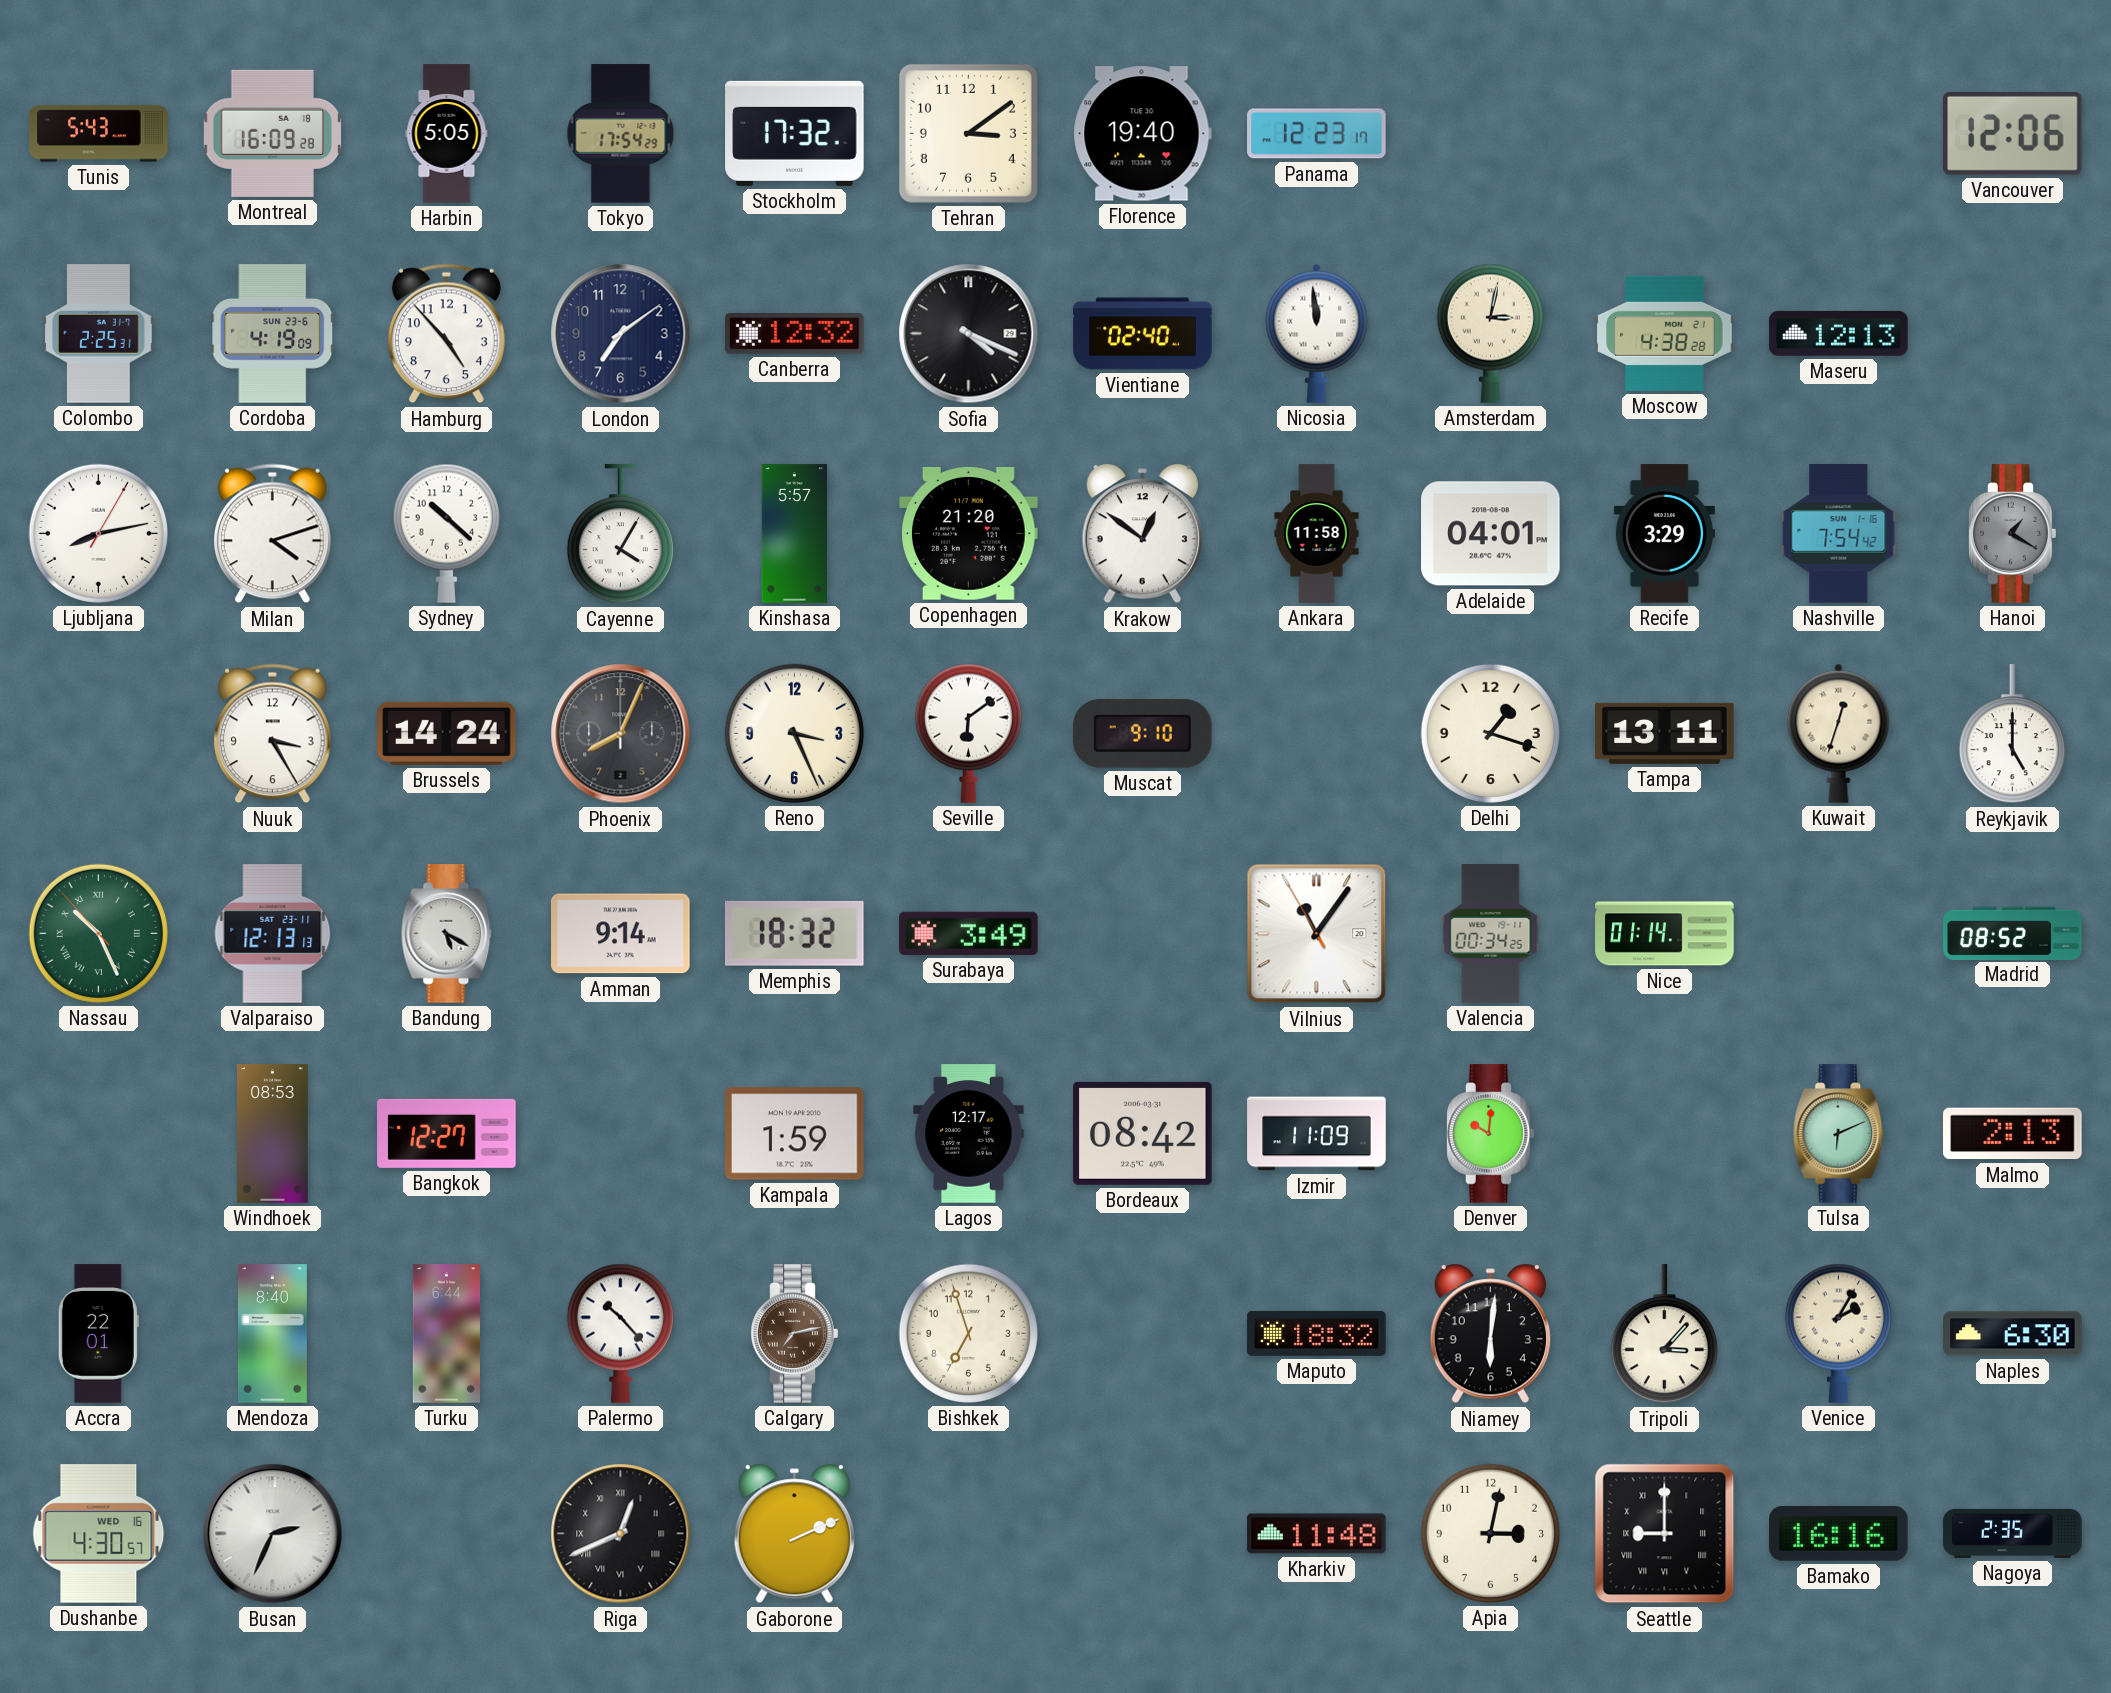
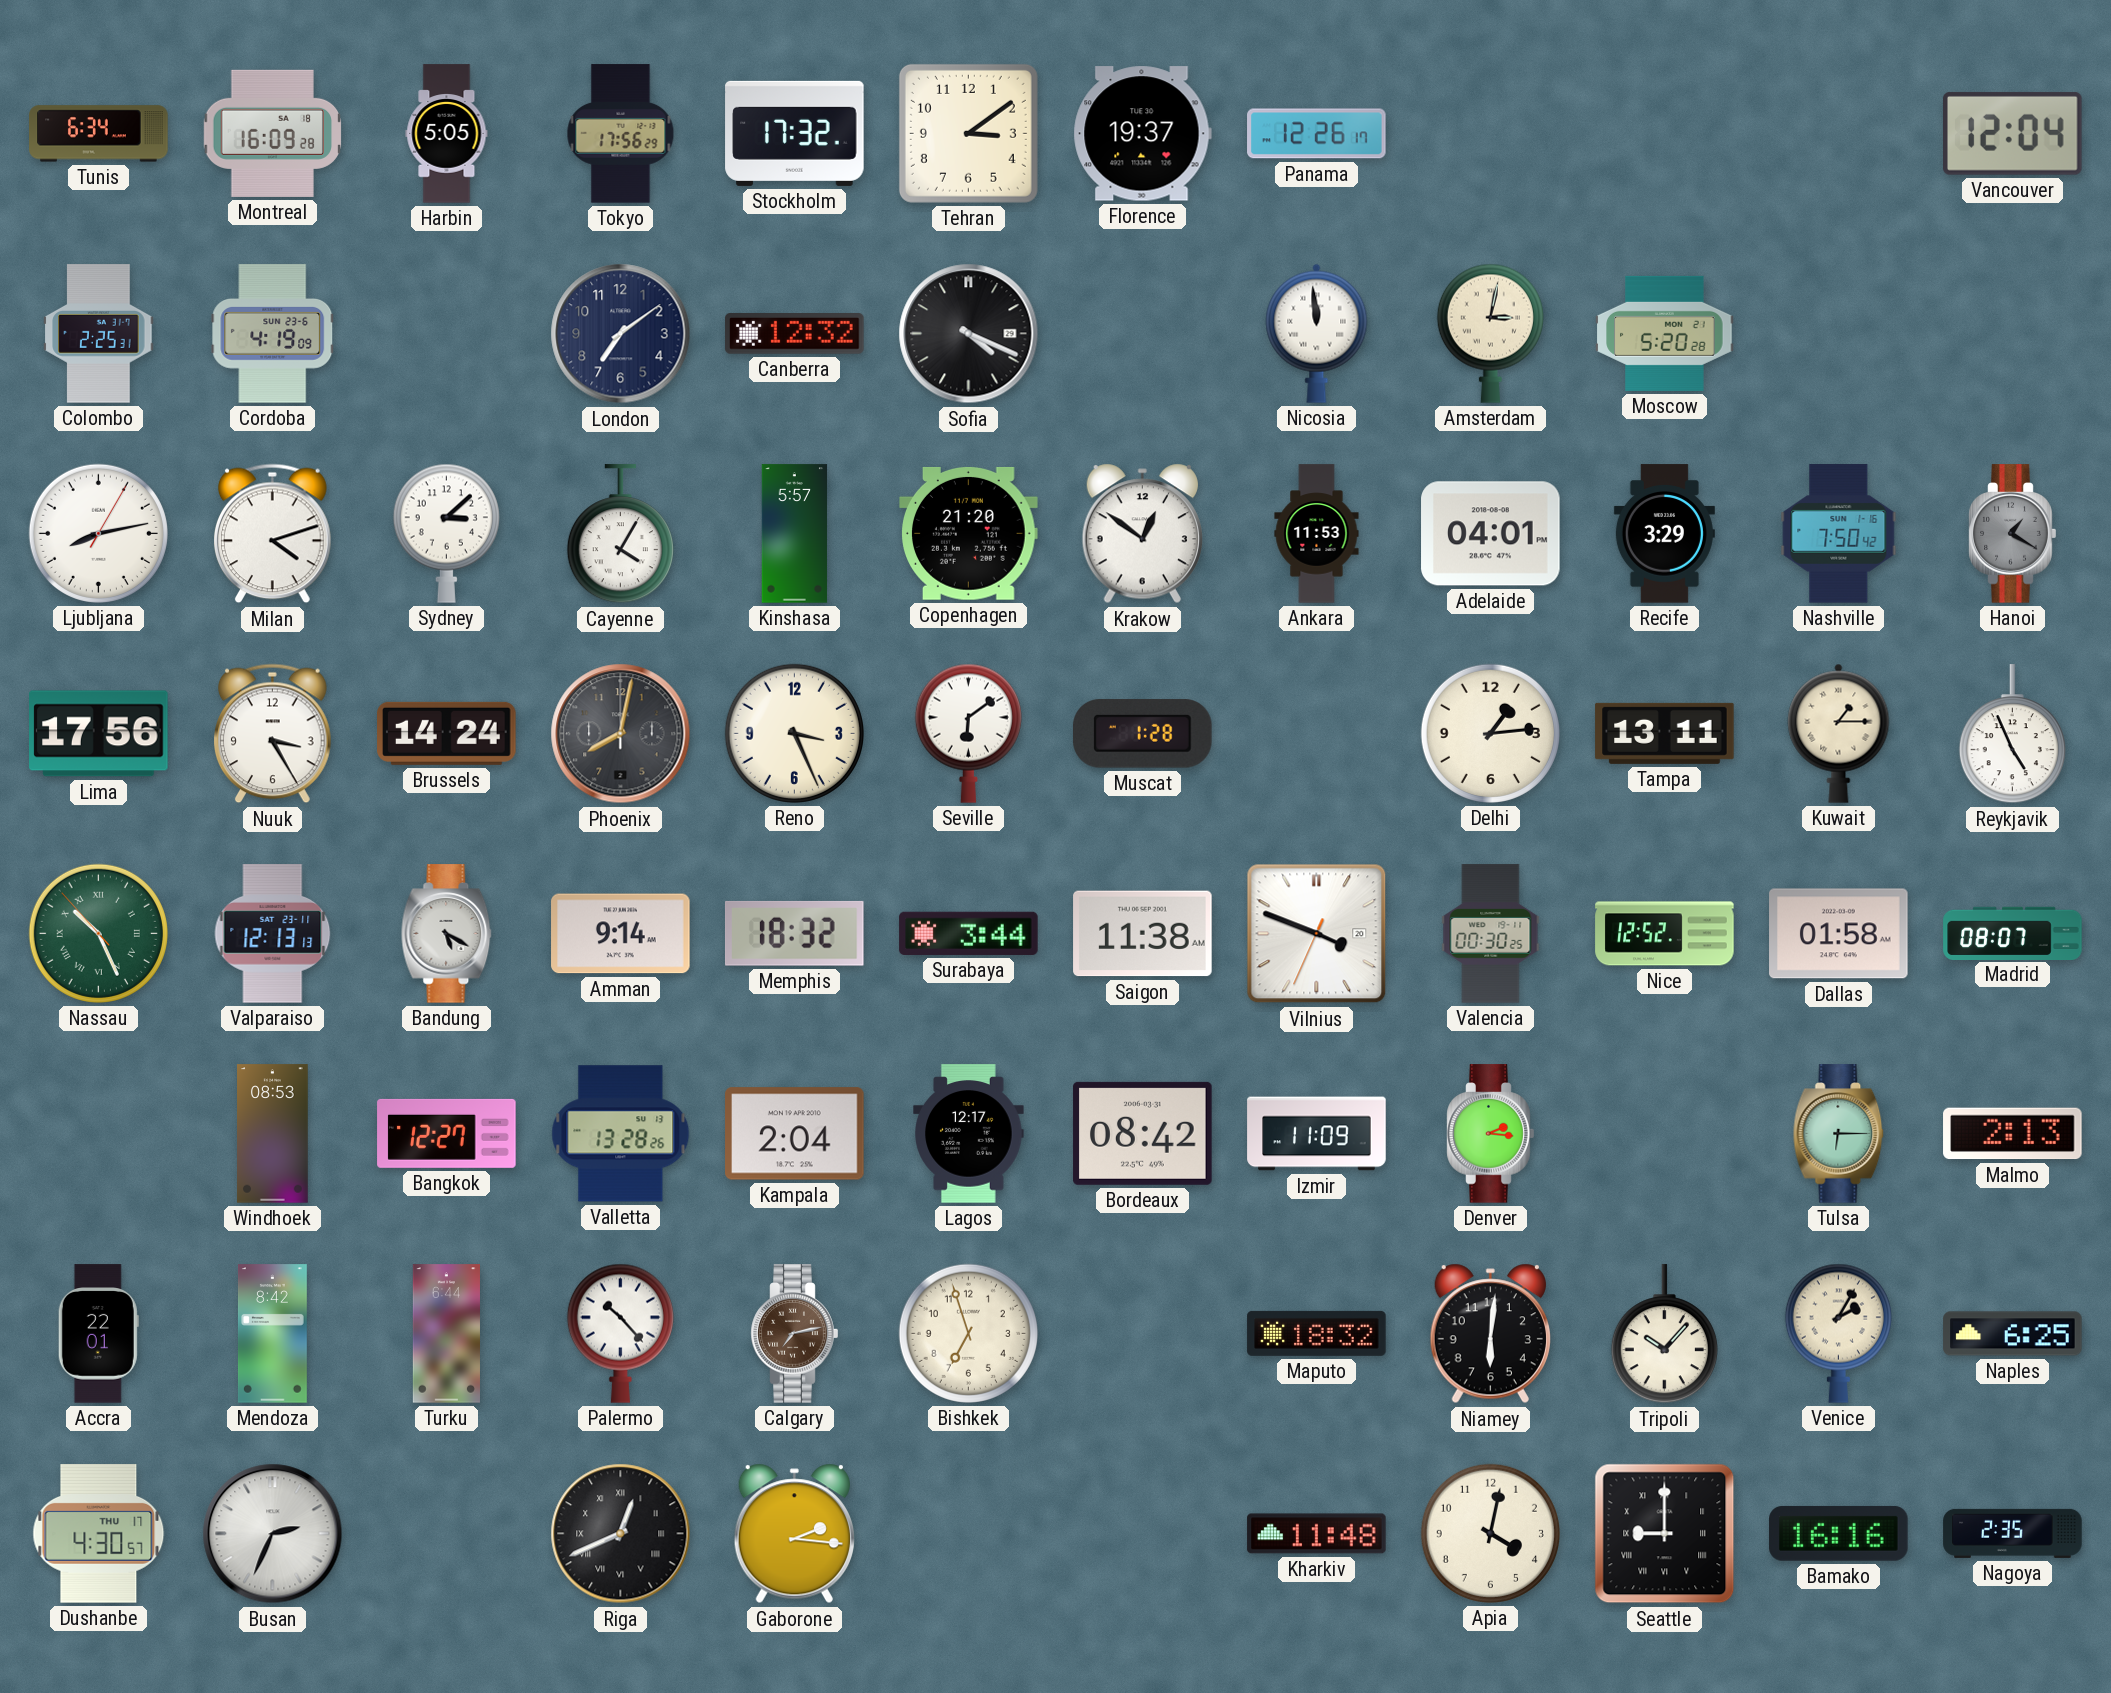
Tunis: 5:43 -> 6:34
Tokyo: 17:54 -> 17:56
Florence: 19:40 -> 19:37
Panama: 12:23 -> 12:26
Vancouver: 12:06 -> 12:04
Hamburg: 4:53 -> none
Vientiane: 02:40 -> none
Moscow: 4:38 -> 5:20
Maseru: 12:13 -> none
Sydney: 10:22 -> 3:08
Ankara: 11:58 -> 11:53
Nashville: 7:54 -> 7:50
Lima: none -> 17:56
Phoenix: 8:04 -> 8:02
Muscat: 9:10 -> 1:28
Delhi: 1:18 -> 1:14
Kuwait: 12:33 -> 1:15
Reykjavik: 5:00 -> 4:56
Surabaya: 3:49 -> 3:44
Saigon: none -> 11:38
Vilnius: 11:05 -> 3:48
Valencia: 00:34 -> 00:30
Nice: 01:14 -> 12:52
Dallas: none -> 01:58
Madrid: 08:52 -> 08:07
Valletta: none -> 13:28
Kampala: 1:59 -> 2:04
Denver: 10:01 -> 2:16
Tulsa: 6:11 -> 6:15
Mendoza: 8:40 -> 8:42
Tripoli: 3:07 -> 10:07
Naples: 6:30 -> 6:25
Dushanbe date: WED 16 -> THU 17
Gaborone: 2:11 -> 2:16
Apia: 3:02 -> 4:02
